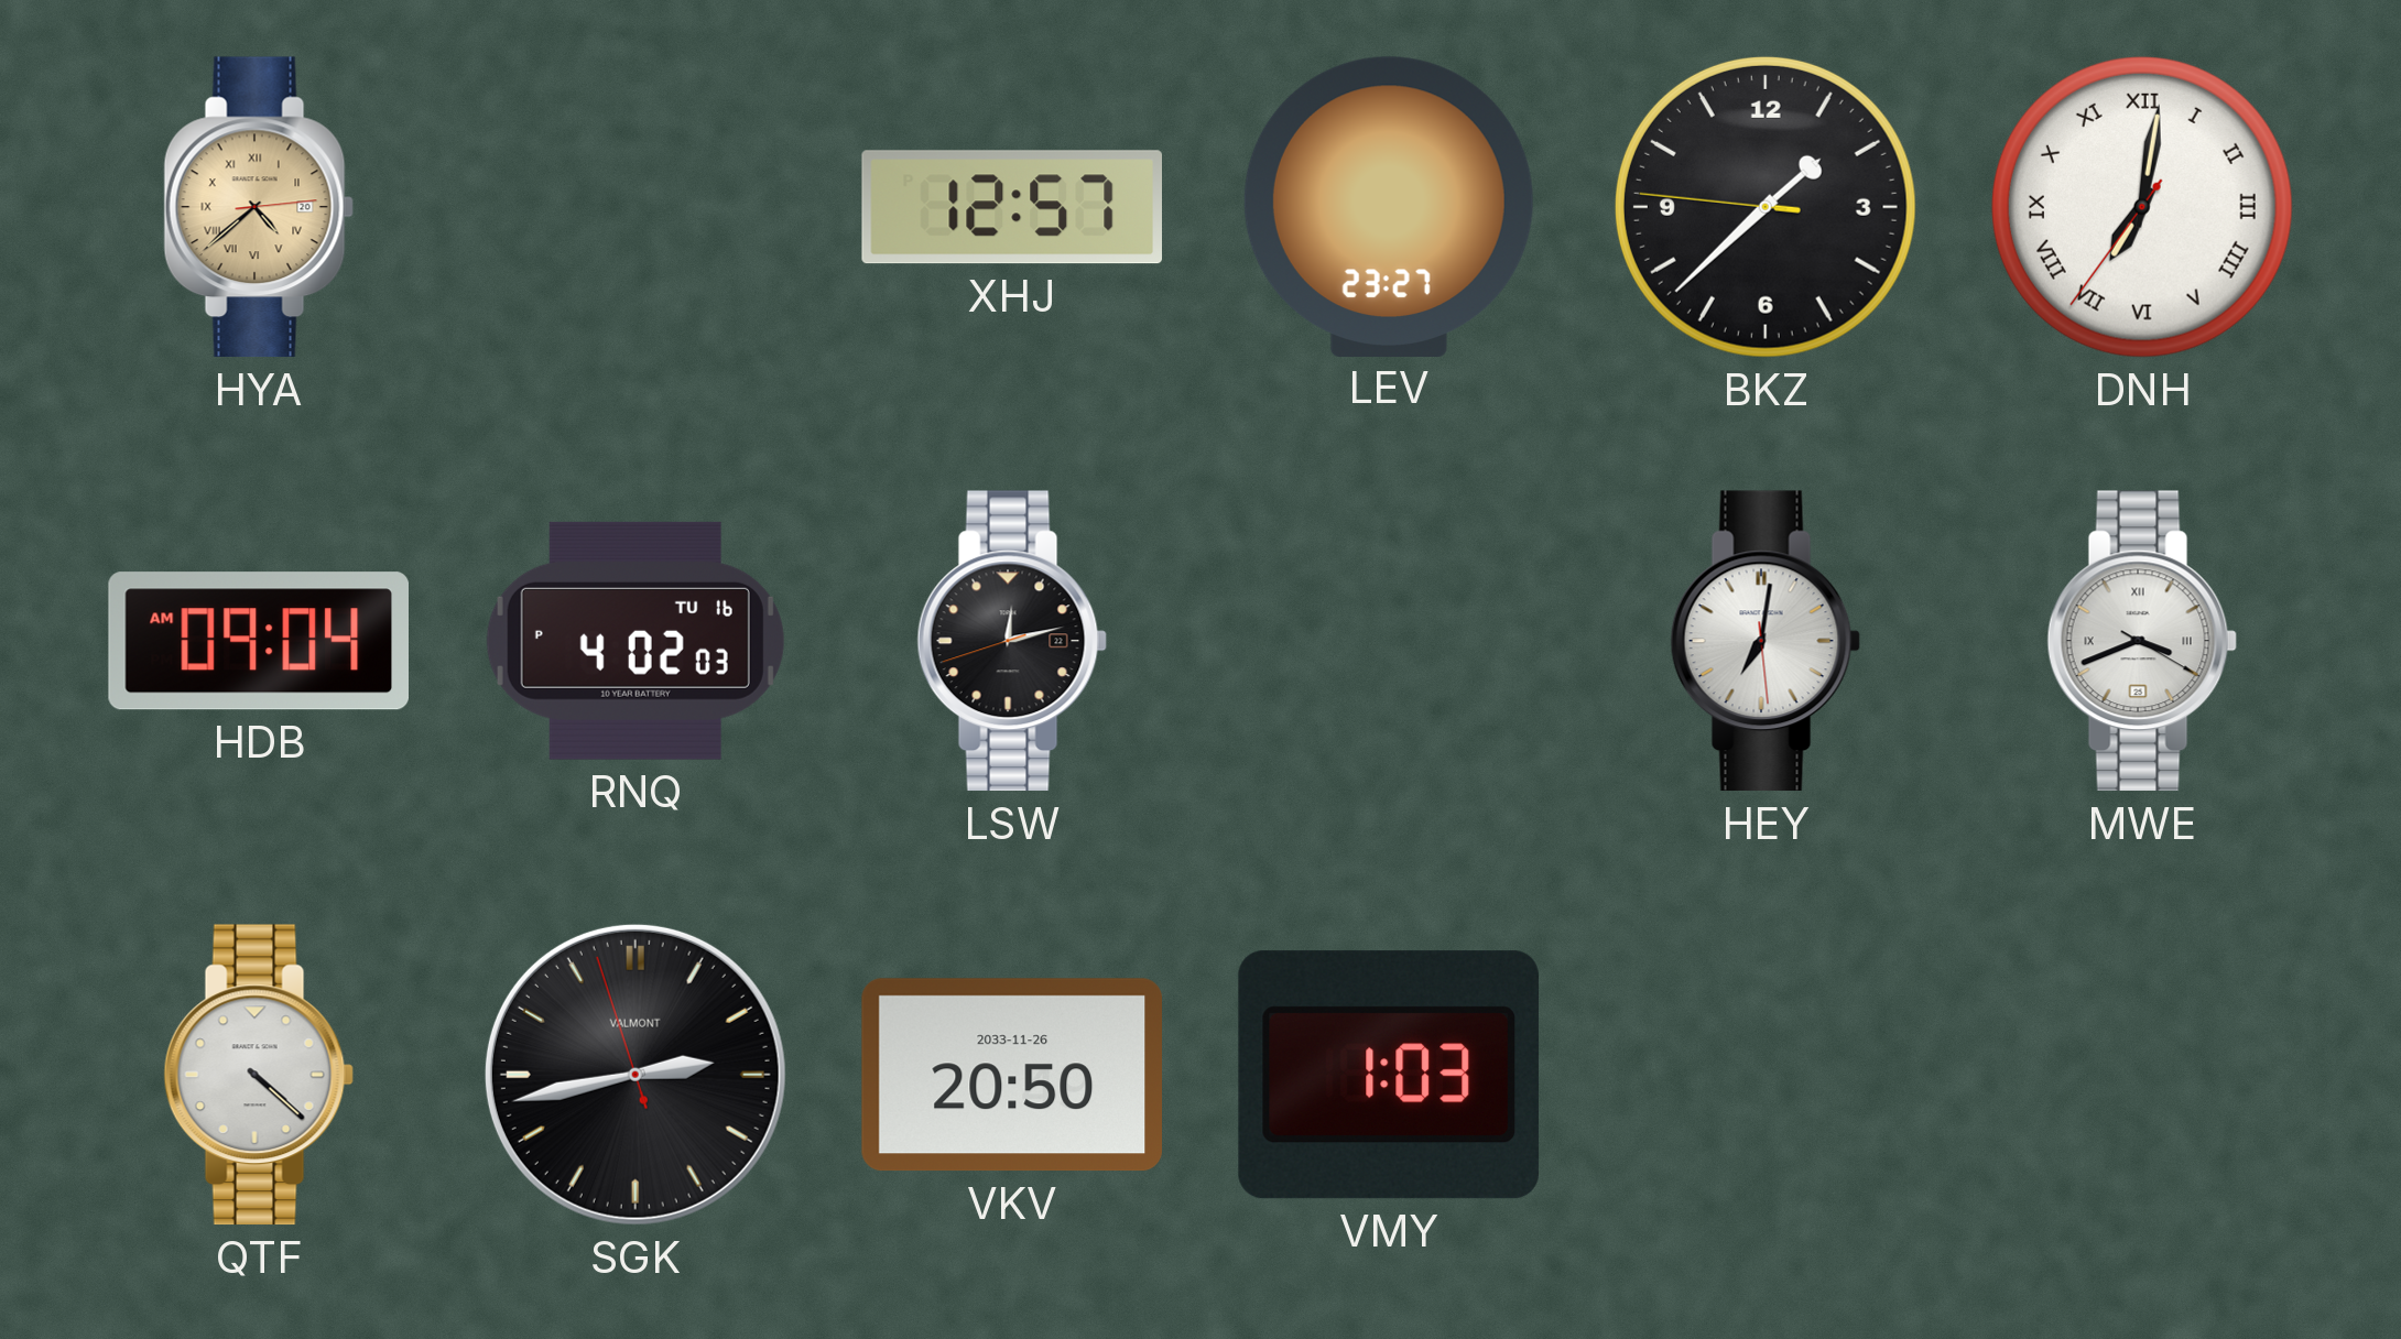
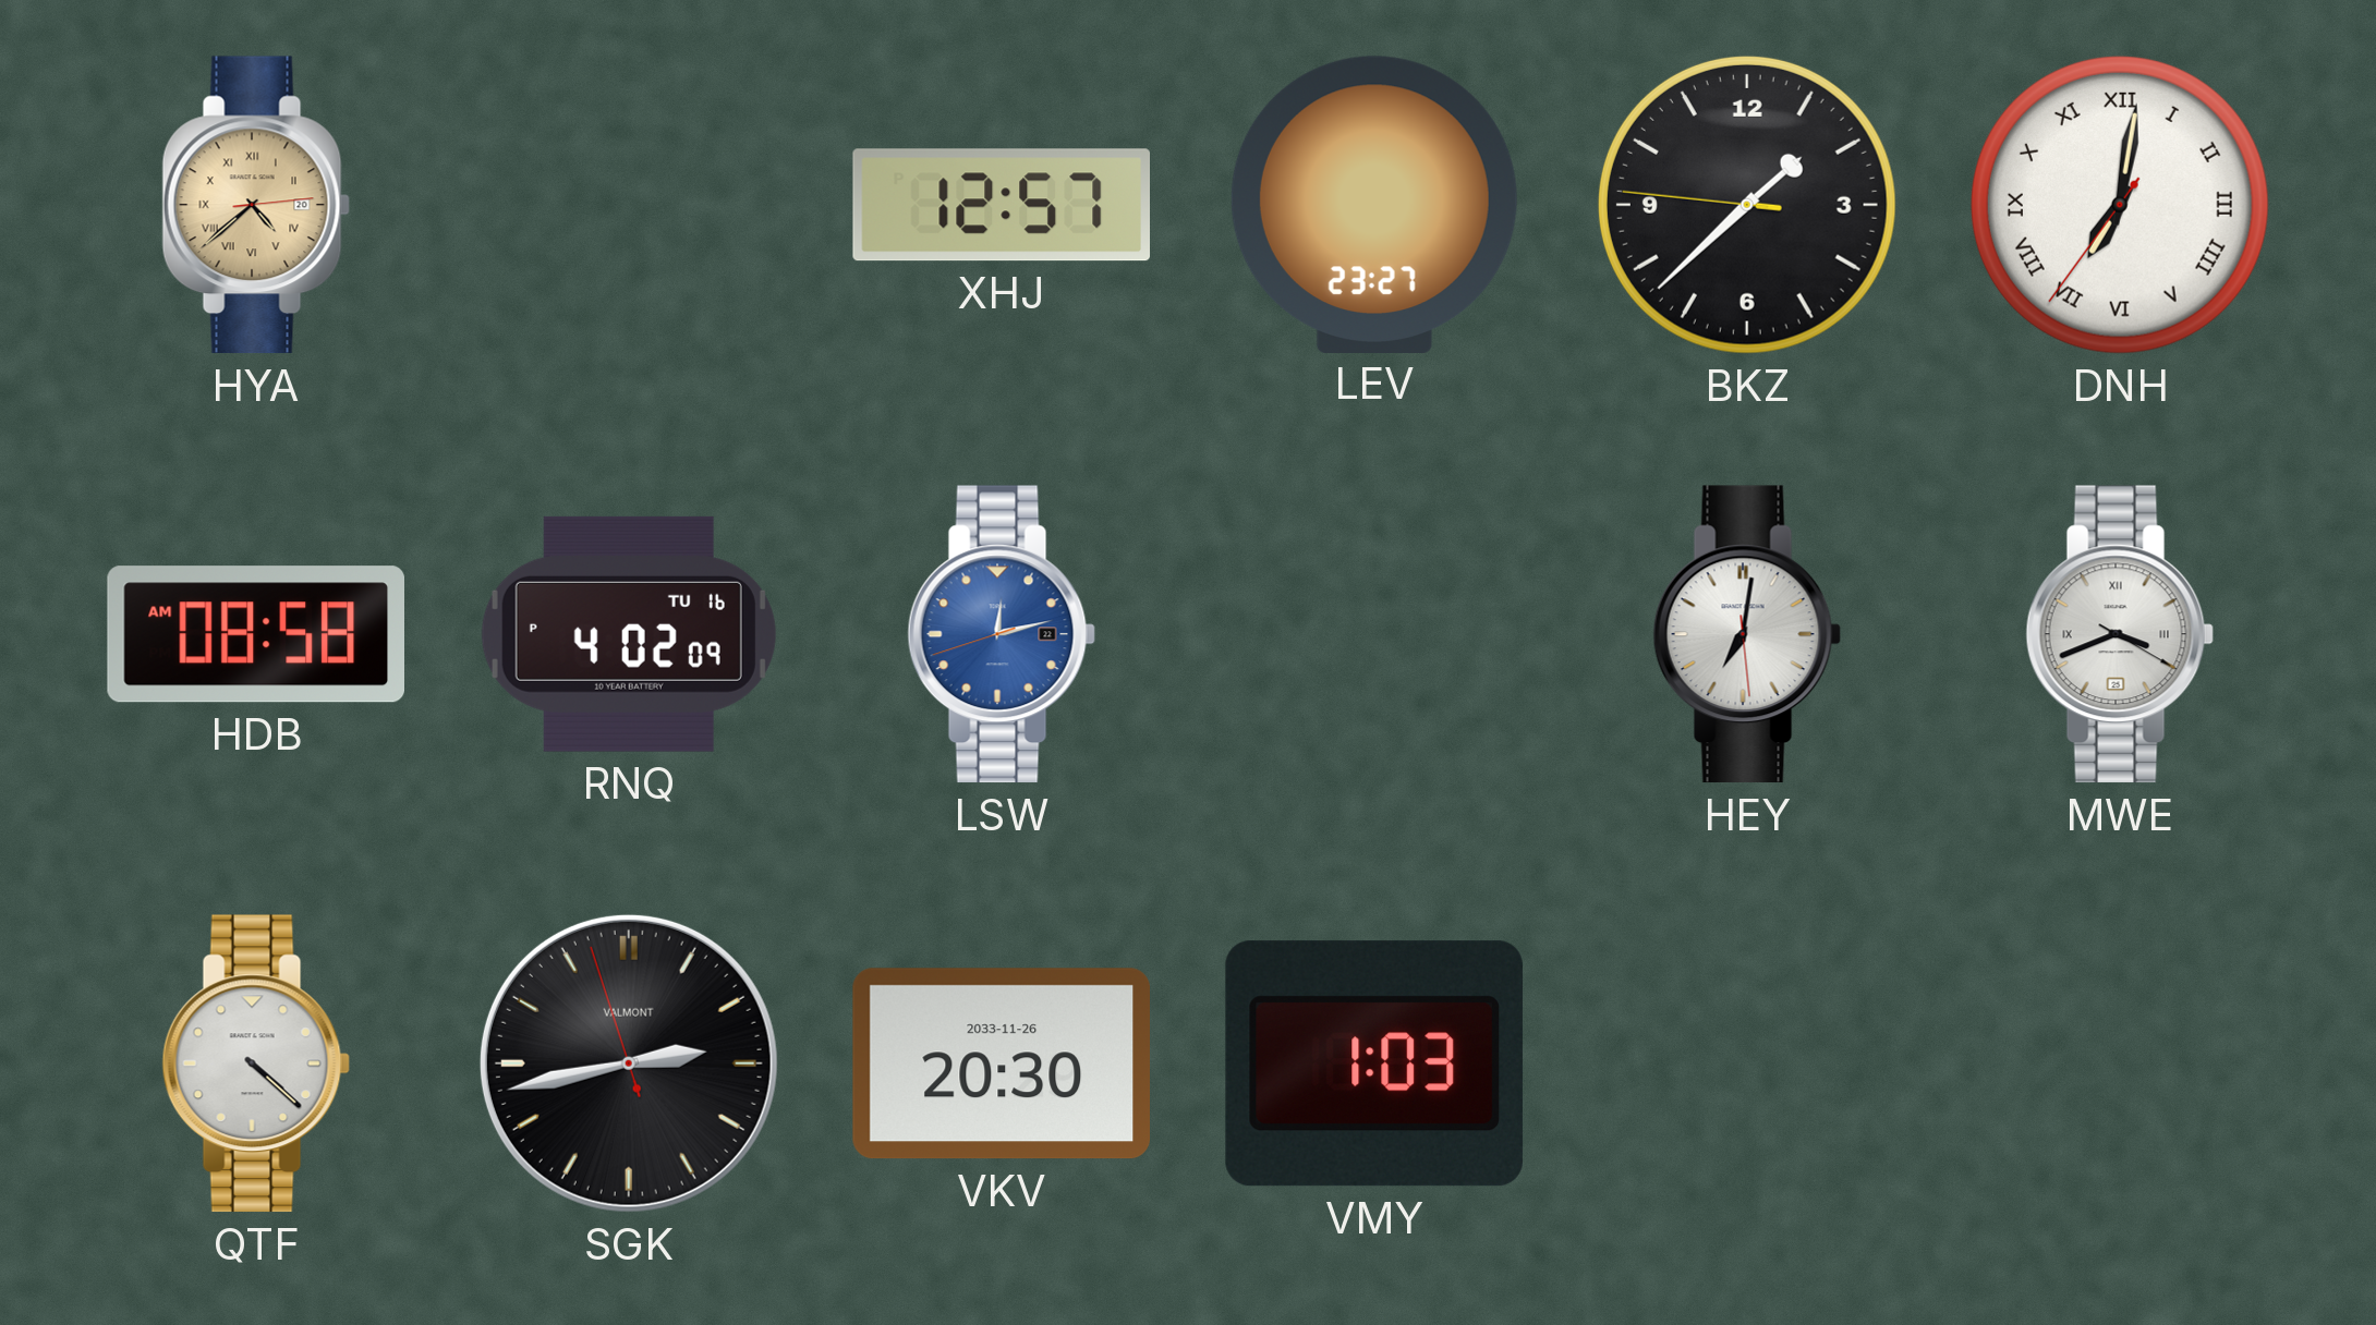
HDB: 09:04 -> 08:58
RNQ: 4:02:03 PM -> 4:02:09 PM
LSW dial: black -> blue
VKV: 20:50 -> 20:30
